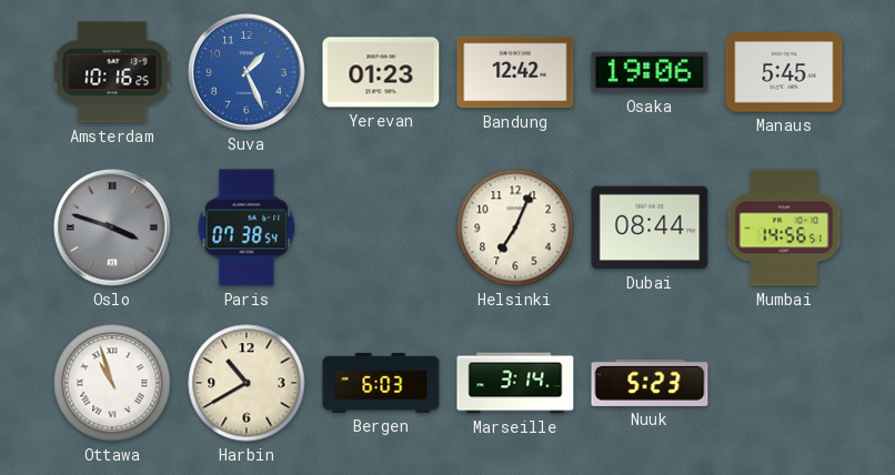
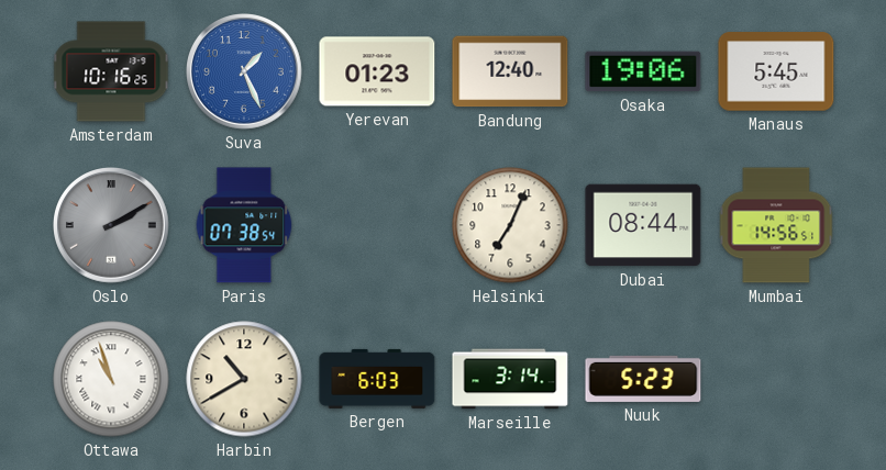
Bandung: 12:42 -> 12:40
Oslo: 3:48 -> 2:10
